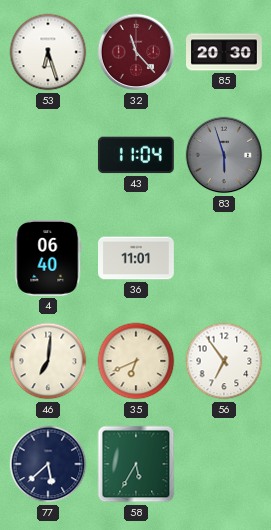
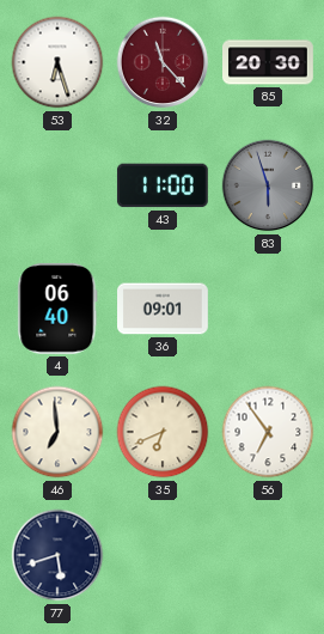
43: 11:04 -> 11:00
36: 11:01 -> 09:01
46: 7:01 -> 6:59
77: 5:38 -> 5:42
58: 5:35 -> none
